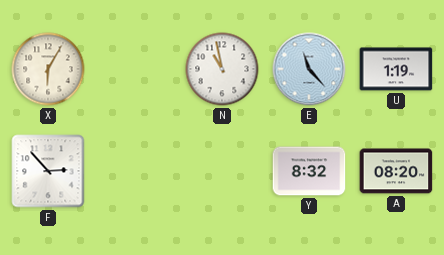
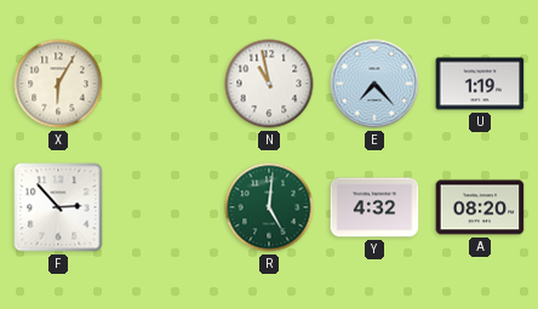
E: 11:23 -> 7:23
R: none -> 5:01
Y: 8:32 -> 4:32
